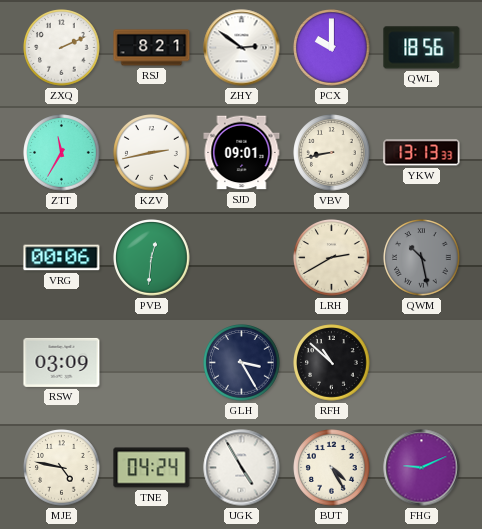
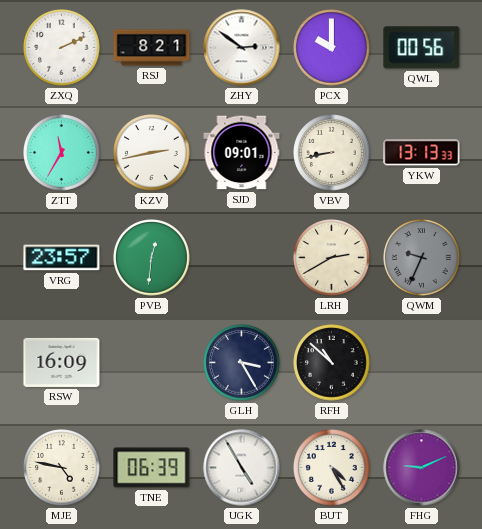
QWL: 18:56 -> 00:56
VRG: 00:06 -> 23:57
QWM: 10:28 -> 9:34
RSW: 03:09 -> 16:09
TNE: 04:24 -> 06:39
